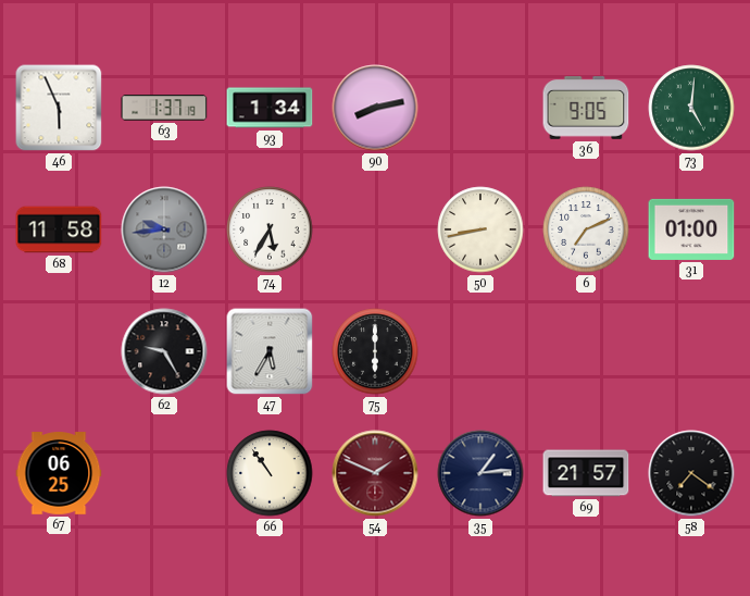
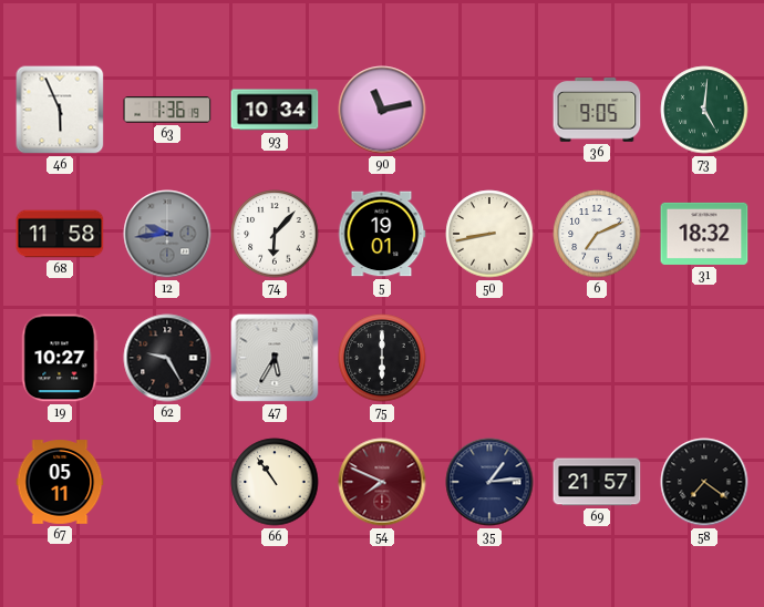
63: 1:37 -> 1:36
93: 1:34 -> 10:34
90: 8:13 -> 11:13
74: 5:35 -> 6:07
5: none -> 19:01
31: 01:00 -> 18:32
19: none -> 10:27
67: 06:25 -> 05:11
54: 1:49 -> 7:49
